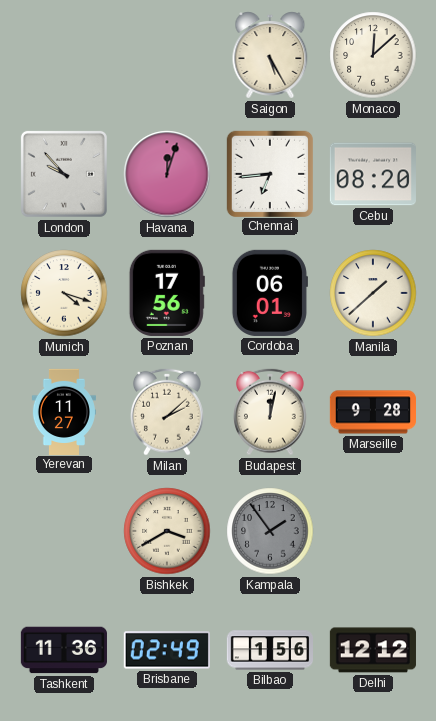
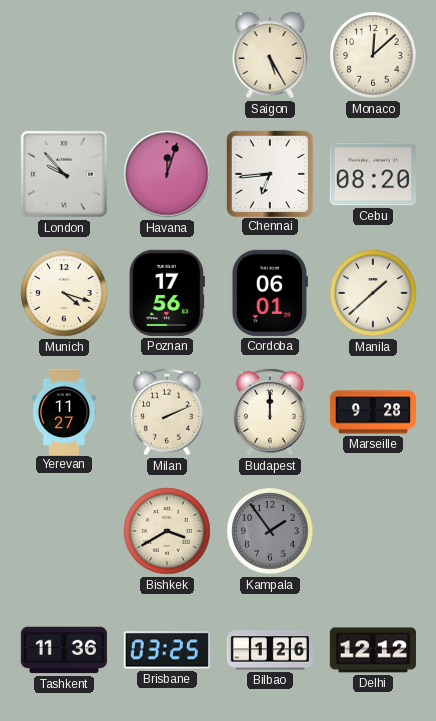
Milan: 2:08 -> 2:11
Budapest: 12:02 -> 12:00
Brisbane: 02:49 -> 03:25
Bilbao: 1:56 -> 1:26
